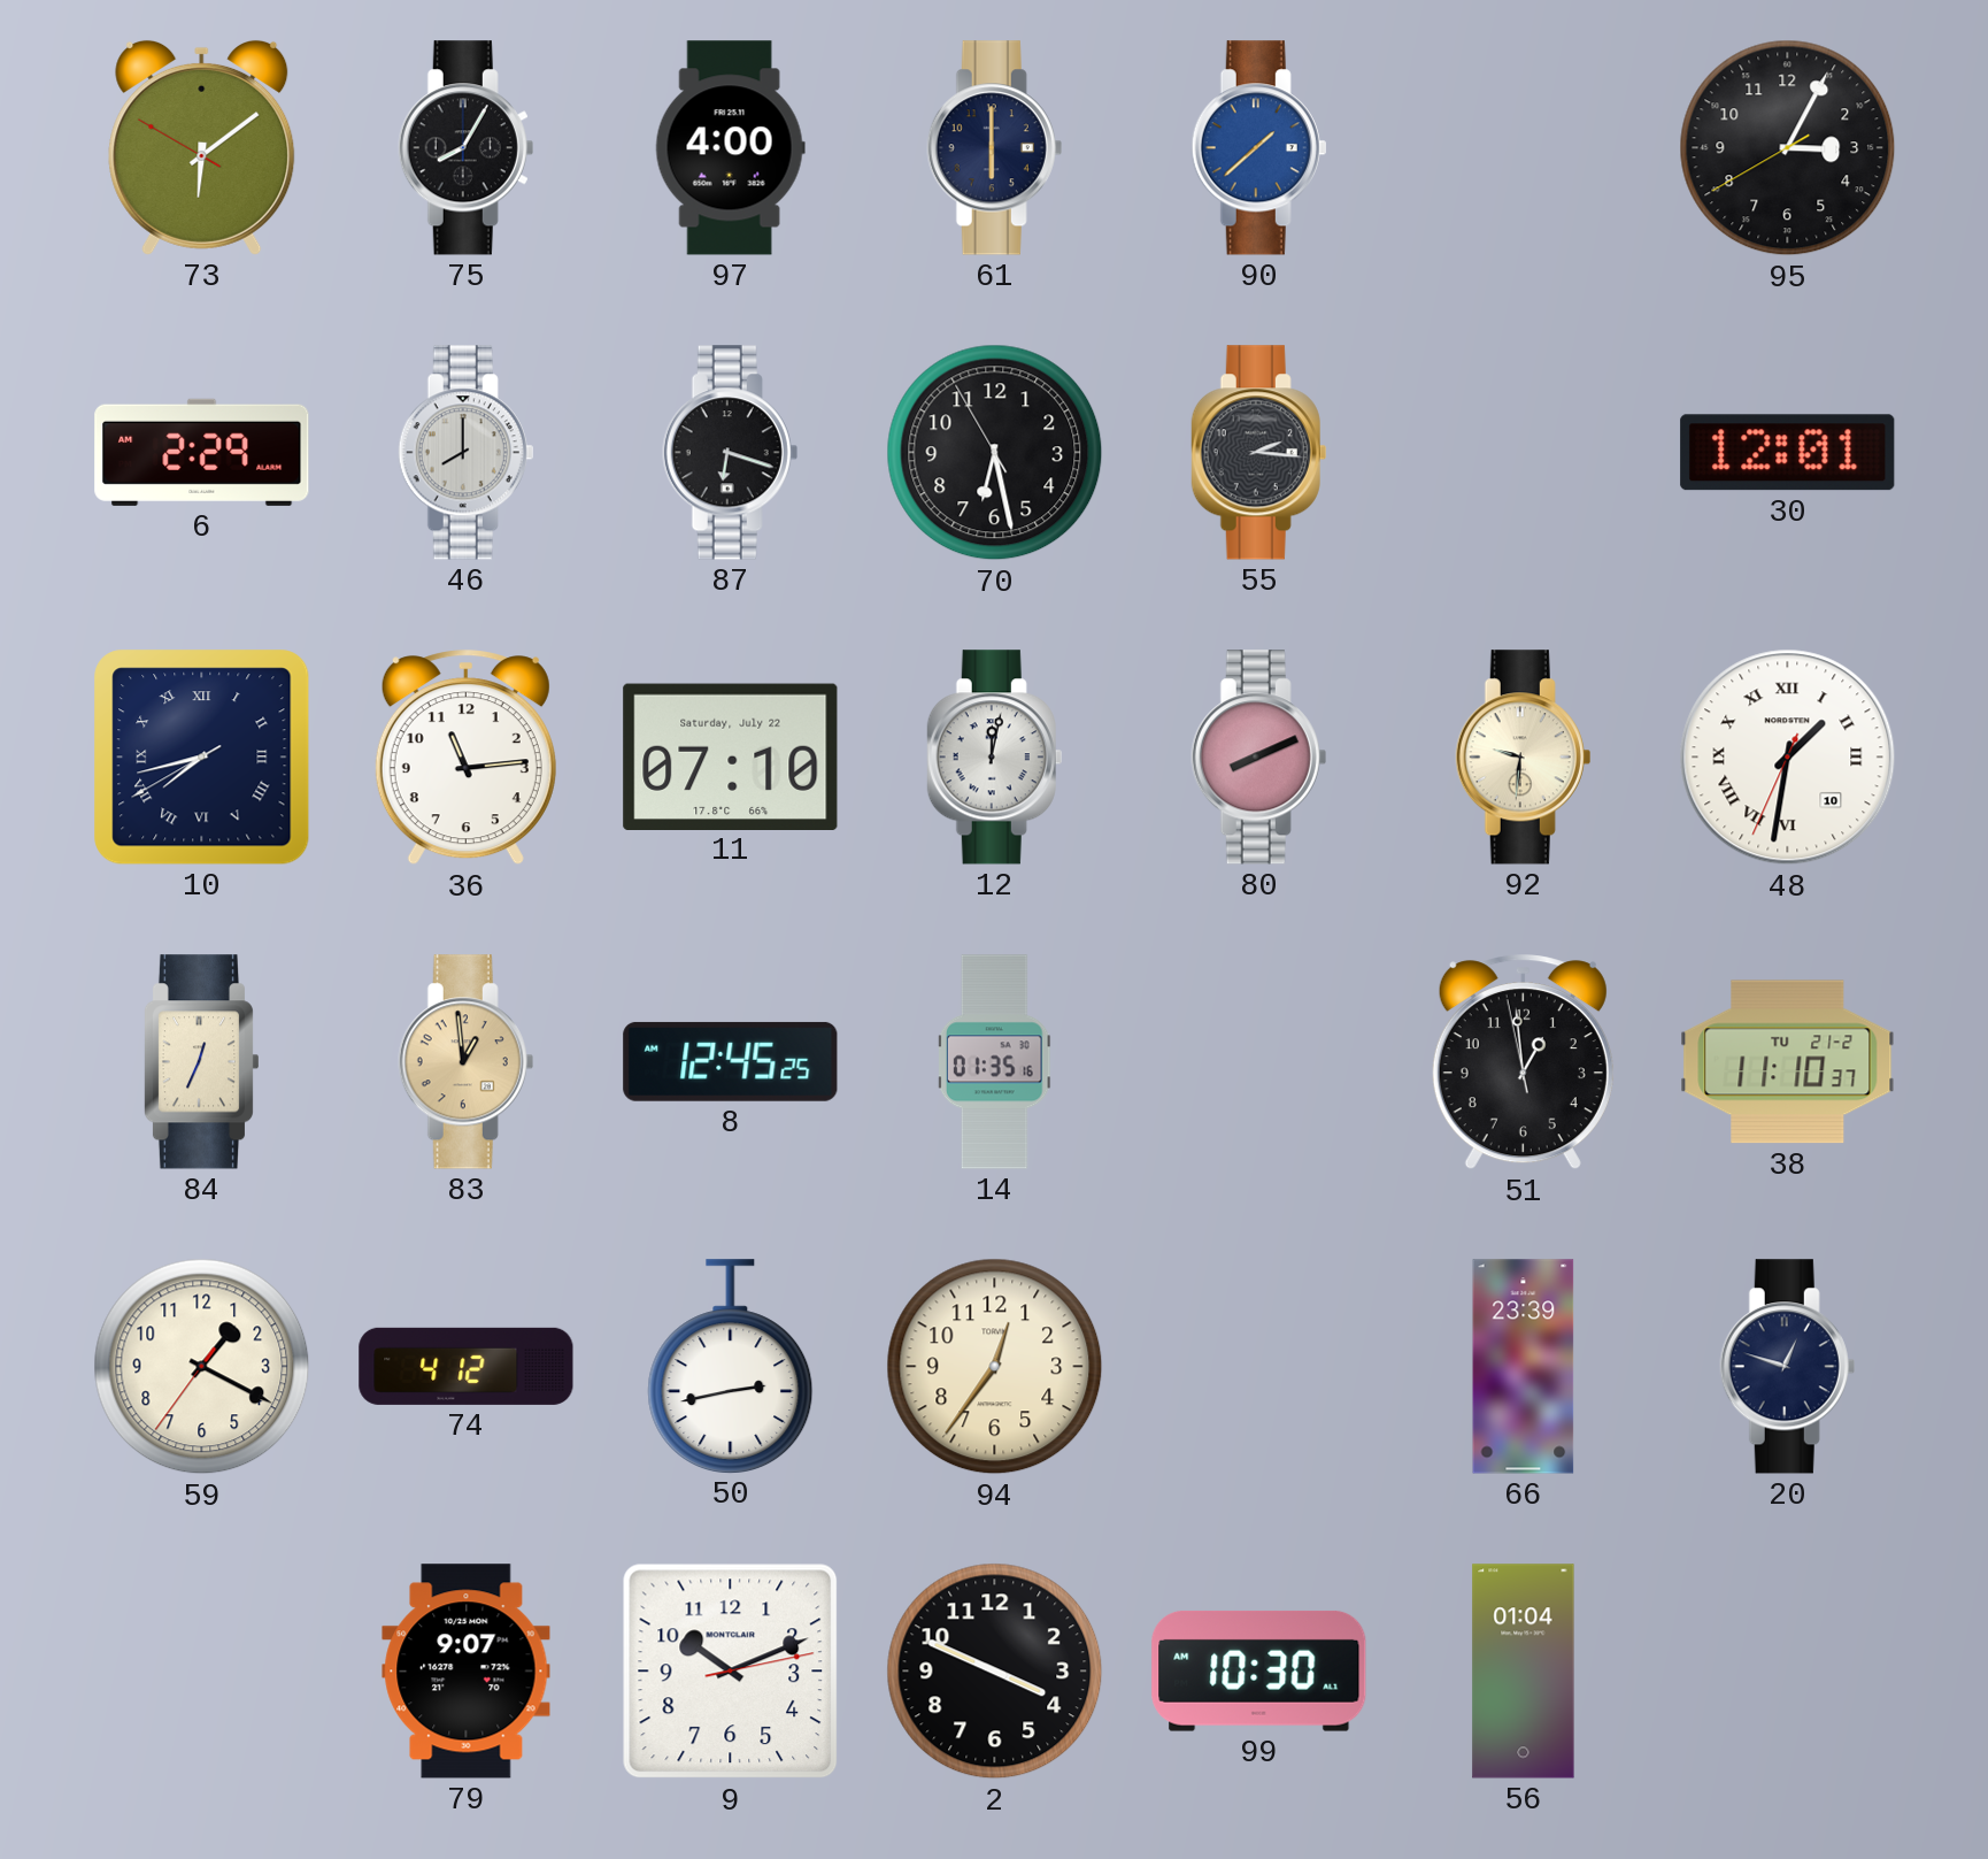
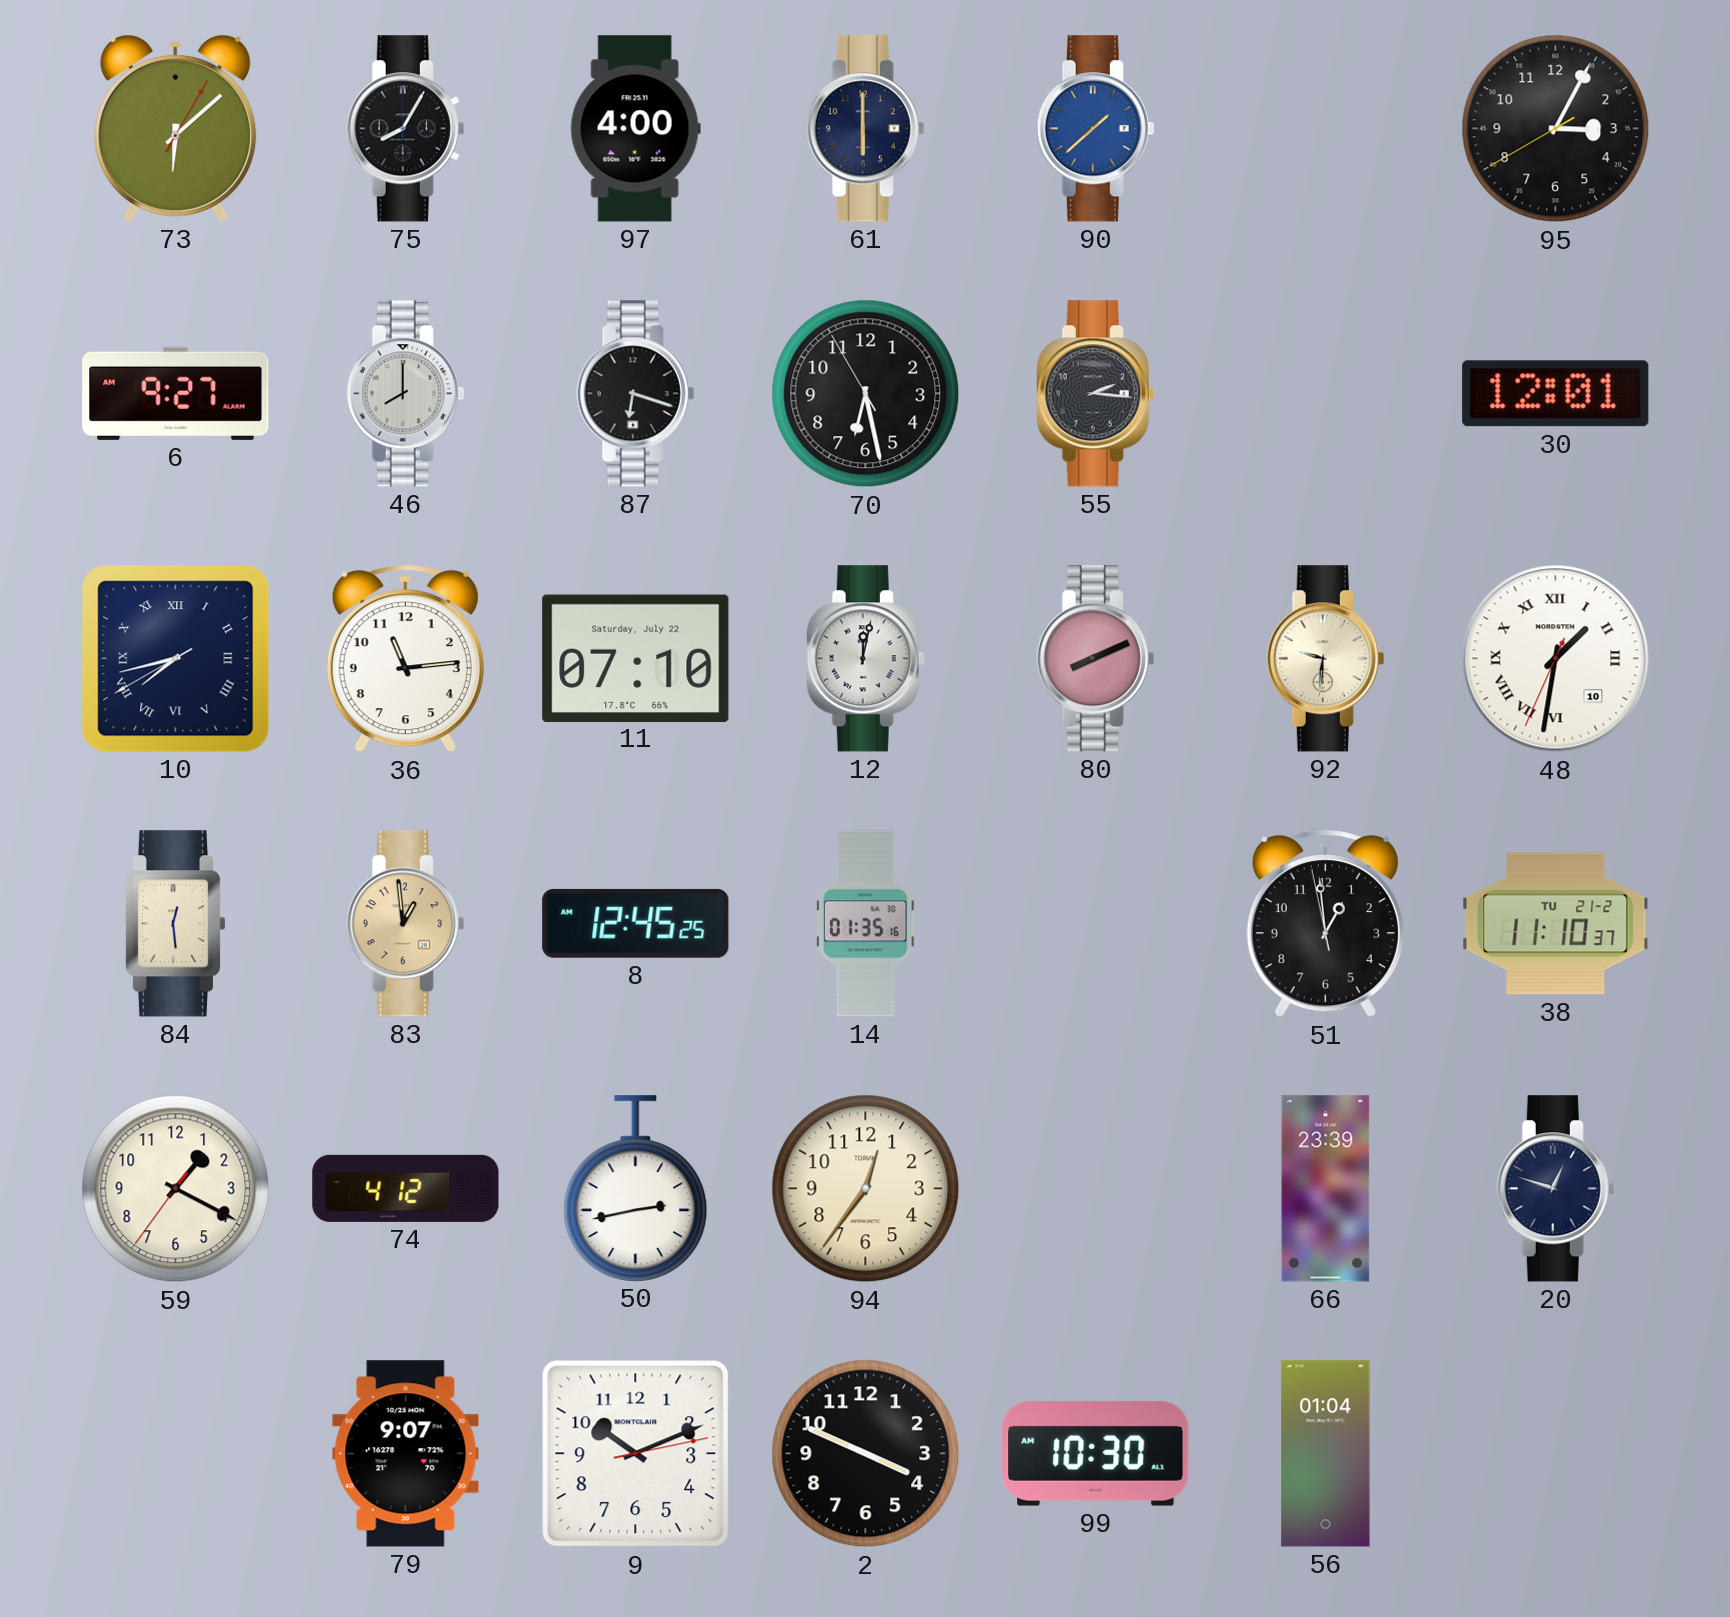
73: 6:08:50 -> 6:08:05
6: 2:29 -> 9:27
84: 12:34 -> 12:29
